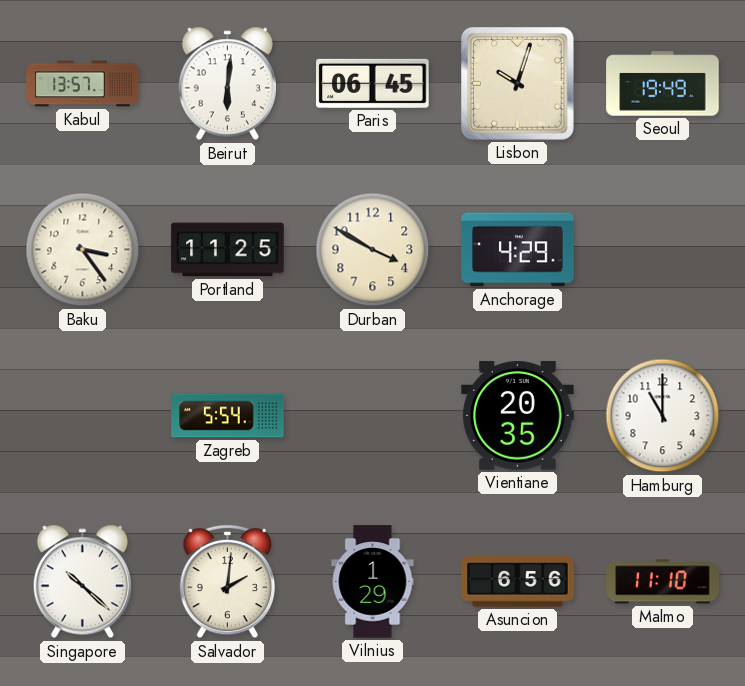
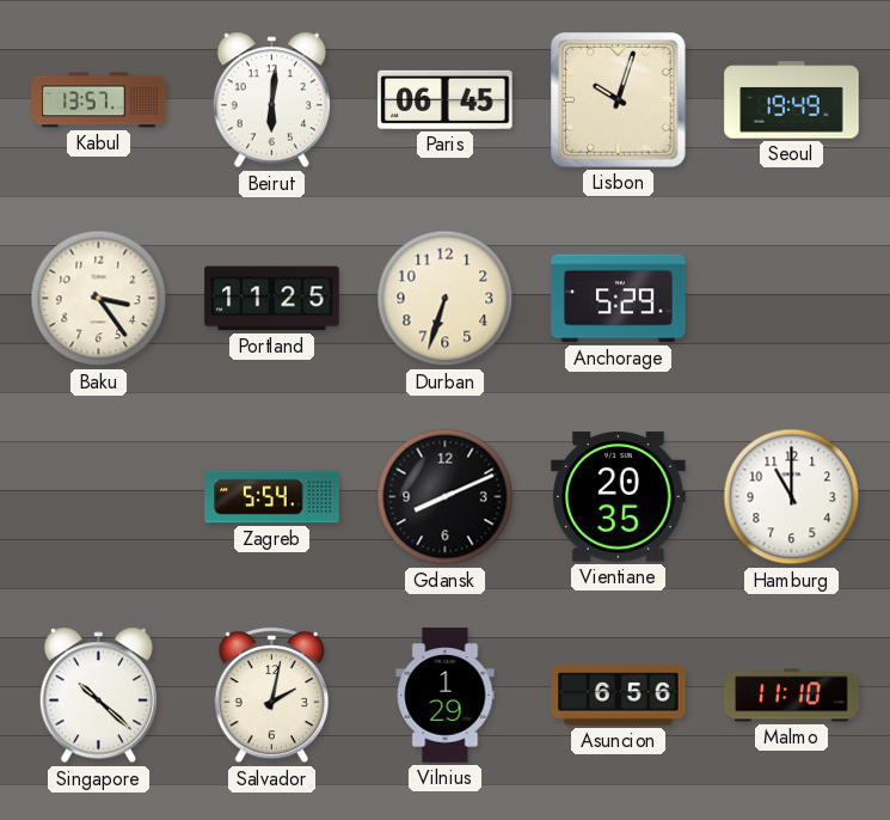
Durban: 3:50 -> 6:33
Anchorage: 4:29 -> 5:29
Gdansk: none -> 8:11
Salvador: 2:01 -> 2:02
